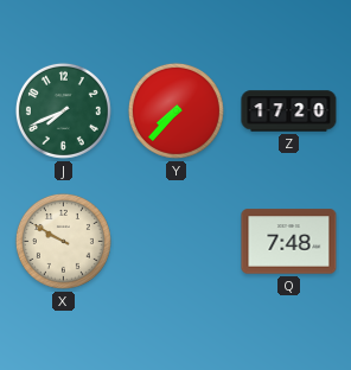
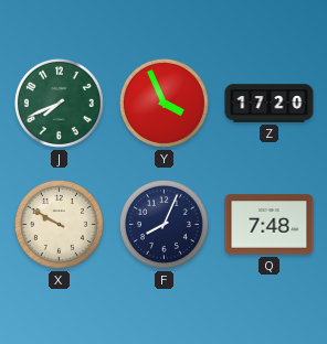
Y: 7:37 -> 3:56
F: none -> 8:04
